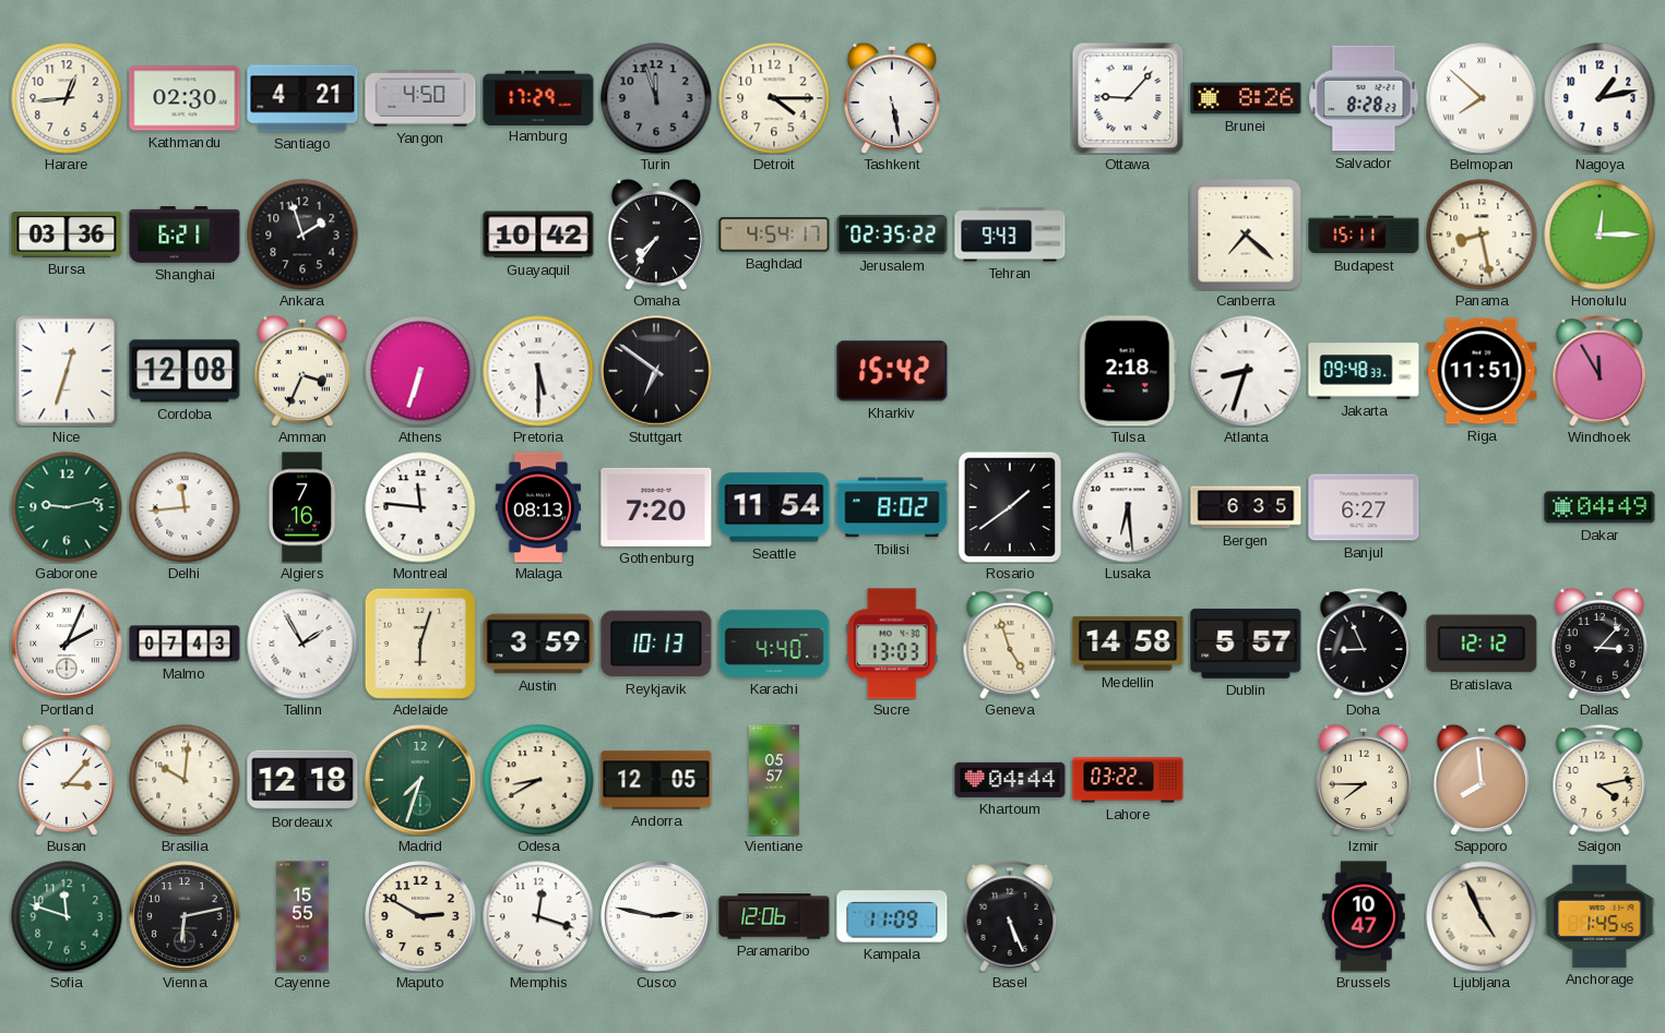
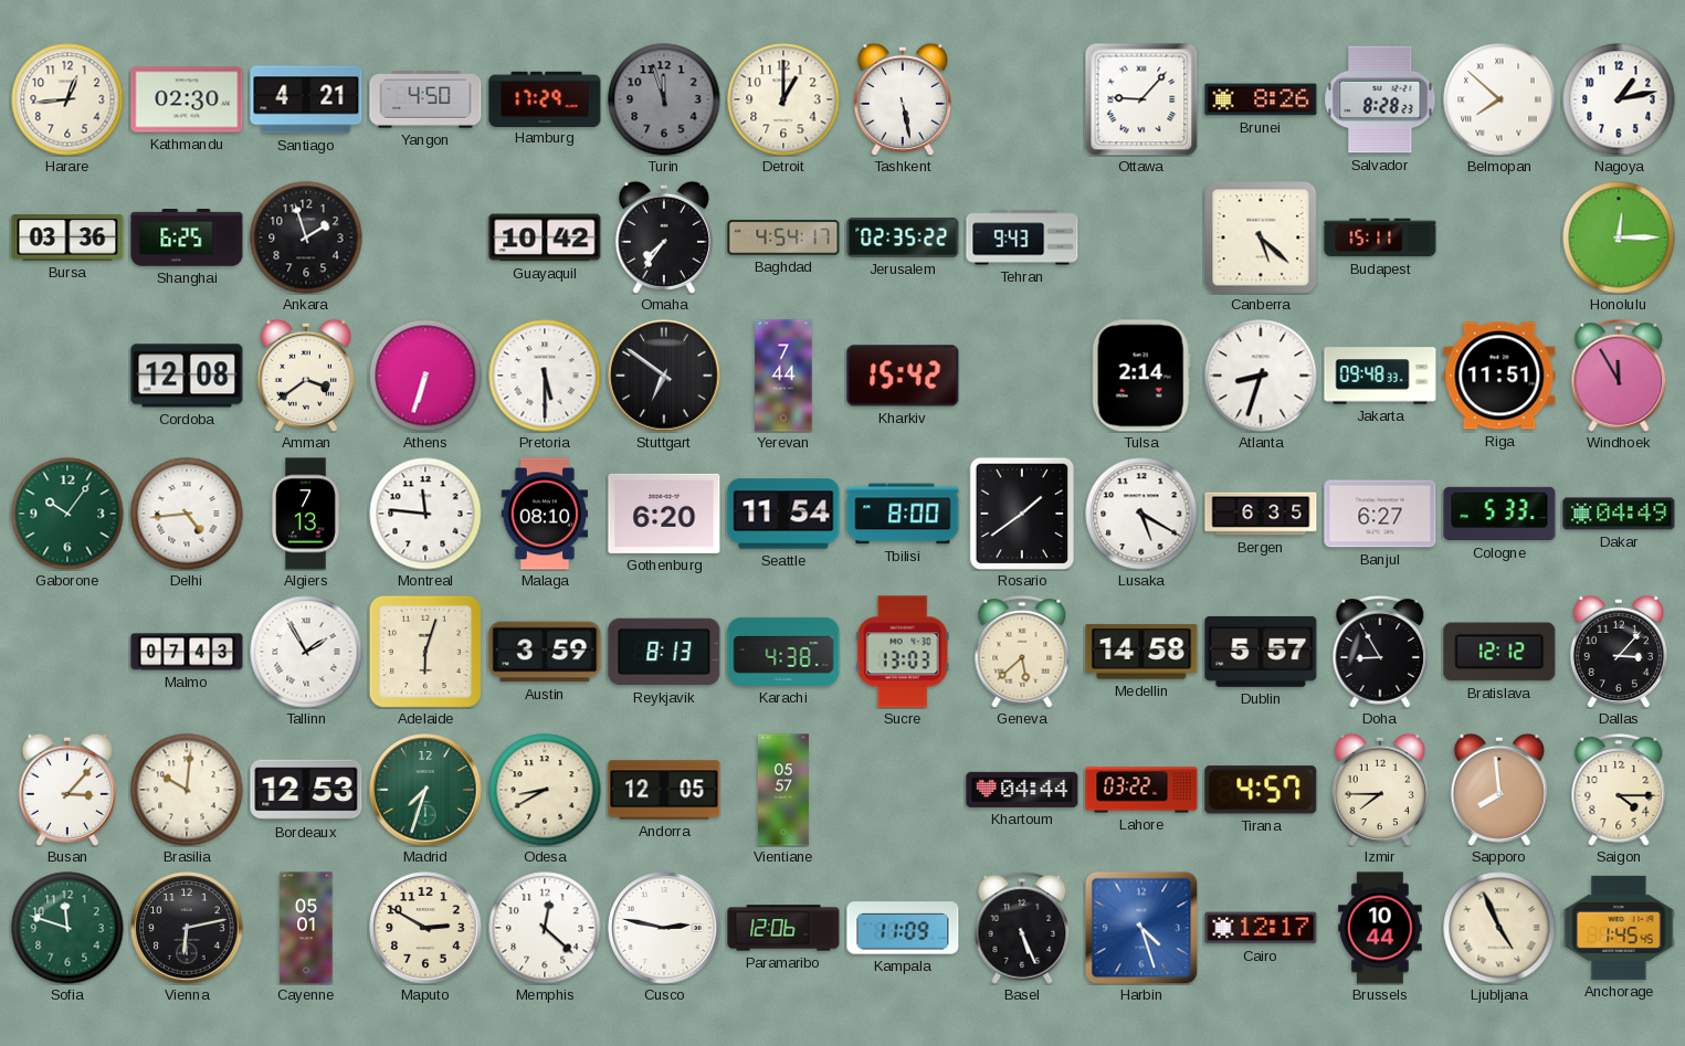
Detroit: 4:15 -> 1:00
Shanghai: 6:21 -> 6:25
Canberra: 7:22 -> 5:22
Panama: 8:28 -> none
Nice: 12:33 -> none
Amman: 3:34 -> 3:39
Yerevan: none -> 7:44
Tulsa: 2:18 -> 2:14
Gaborone: 9:13 -> 10:06
Delhi: 11:44 -> 4:44
Algiers: 7:16 -> 7:13
Malaga: 08:13 -> 08:10
Gothenburg: 7:20 -> 6:20
Tbilisi: 8:02 -> 8:00
Lusaka: 6:29 -> 5:20
Cologne: none -> 5:33
Portland: 2:04 -> none
Reykjavik: 10:13 -> 8:13
Karachi: 4:40 -> 4:38
Geneva: 4:57 -> 5:38
Doha: 8:56 -> 8:55
Bordeaux: 12:18 -> 12:53
Tirana: none -> 4:57
Saigon: 4:13 -> 4:15
Cayenne: 15:55 -> 05:01
Memphis: 12:18 -> 12:22
Harbin: none -> 4:27
Cairo: none -> 12:17
Brussels: 10:47 -> 10:44
